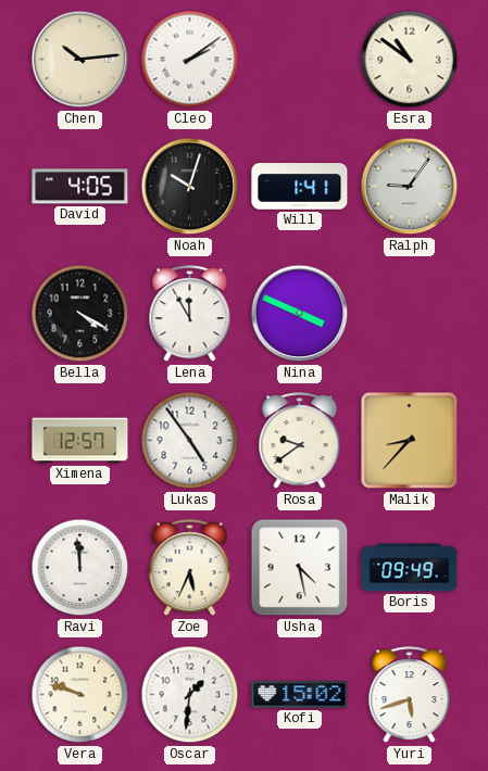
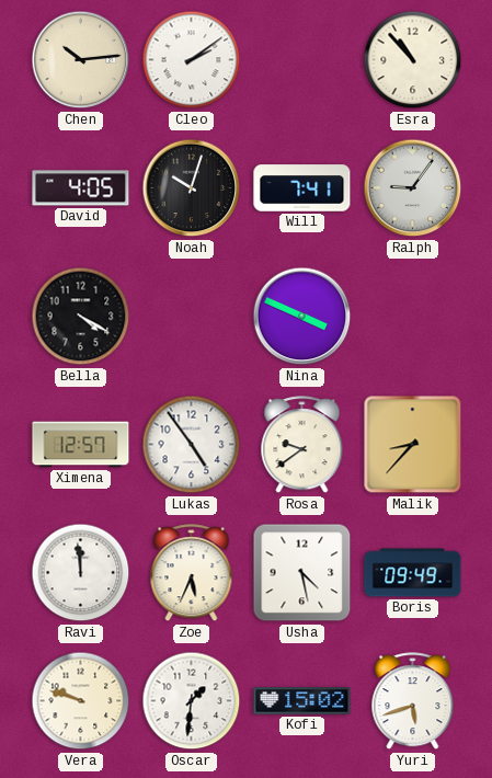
Esra: 10:51 -> 10:53
Will: 1:41 -> 7:41
Lena: 11:55 -> none
